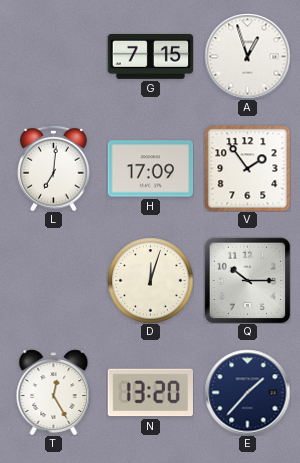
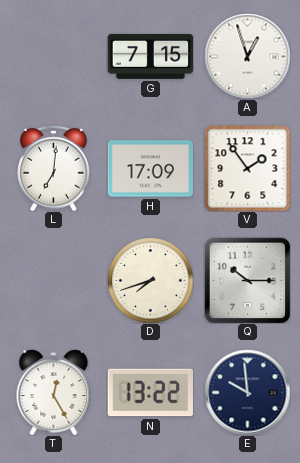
D: 12:03 -> 7:42
N: 13:20 -> 13:22
E: 1:37 -> 9:59
